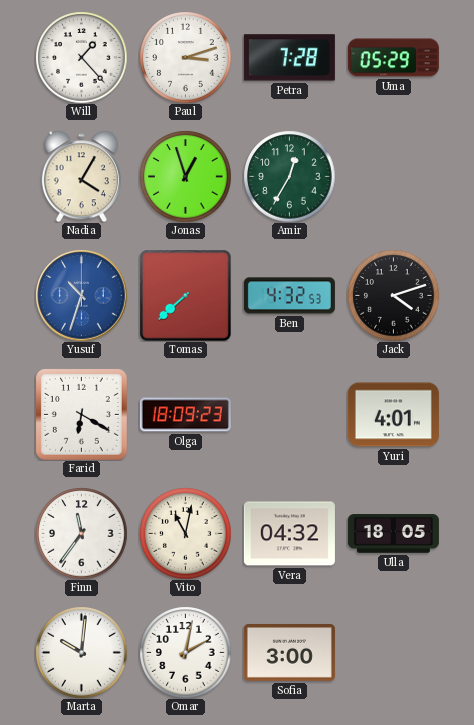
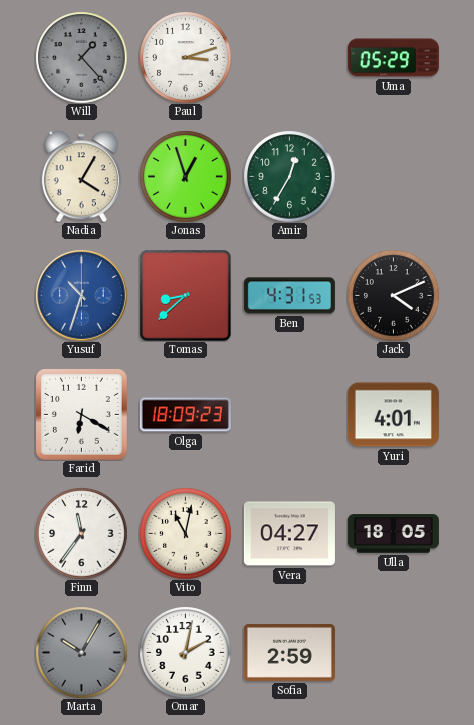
Will dial: white -> grey
Petra: 7:28 -> none
Tomas: 7:38 -> 8:38
Ben: 4:32 -> 4:31
Jack: 4:12 -> 4:11
Vera: 04:32 -> 04:27
Marta: 10:01 -> 10:05
Marta dial: white -> grey
Sofia: 3:00 -> 2:59
